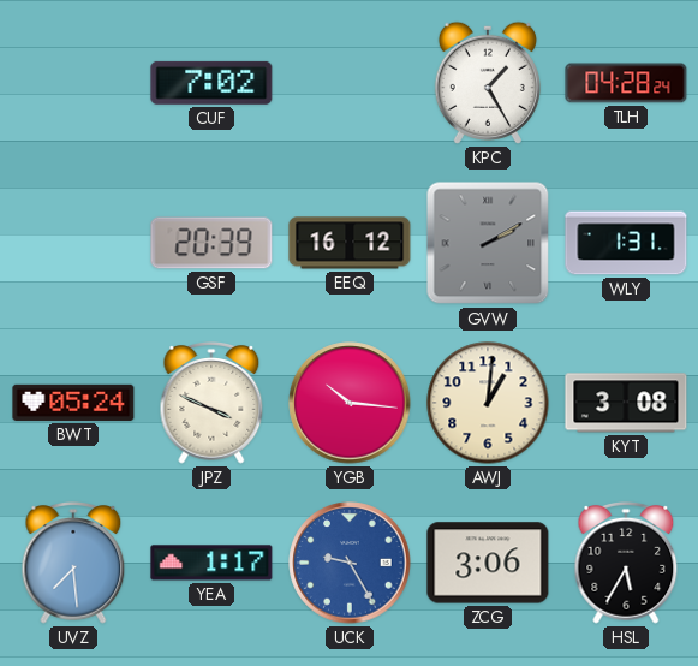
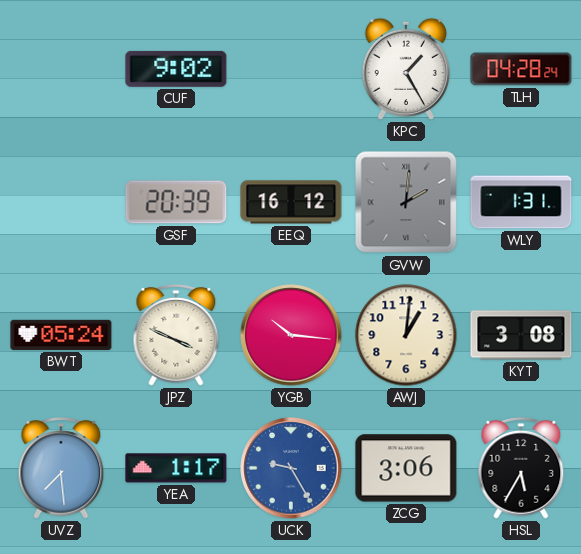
CUF: 7:02 -> 9:02
GVW: 2:10 -> 2:01
